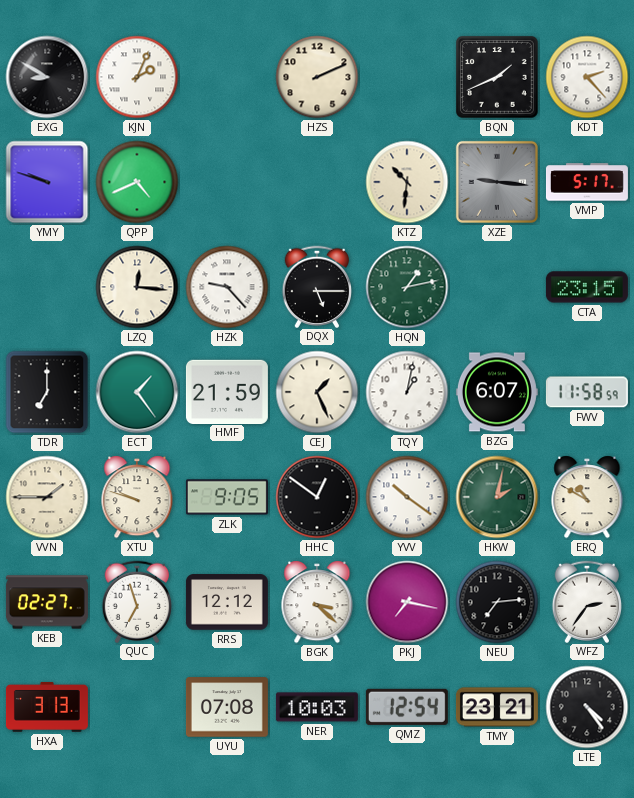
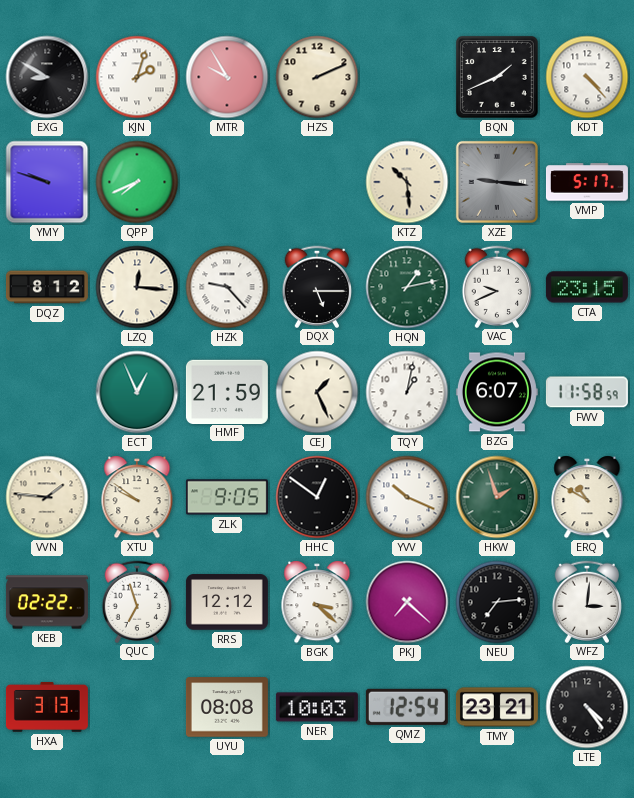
KJN: 2:04 -> 2:03
MTR: none -> 9:55
KDT: 2:23 -> 4:23
QPP: 4:41 -> 7:41
KTZ: 10:31 -> 10:29
DQZ: none -> 8:12
VAC: none -> 9:41
TDR: 7:00 -> none
ECT: 1:24 -> 12:56
VVN: 1:45 -> 1:46
XTU: 9:48 -> 9:51
YVV: 10:21 -> 10:19
HKW: 2:02 -> 1:57
KEB: 02:27 -> 02:22
PKJ: 7:17 -> 7:22
WFZ: 2:36 -> 3:01
UYU: 07:08 -> 08:08
